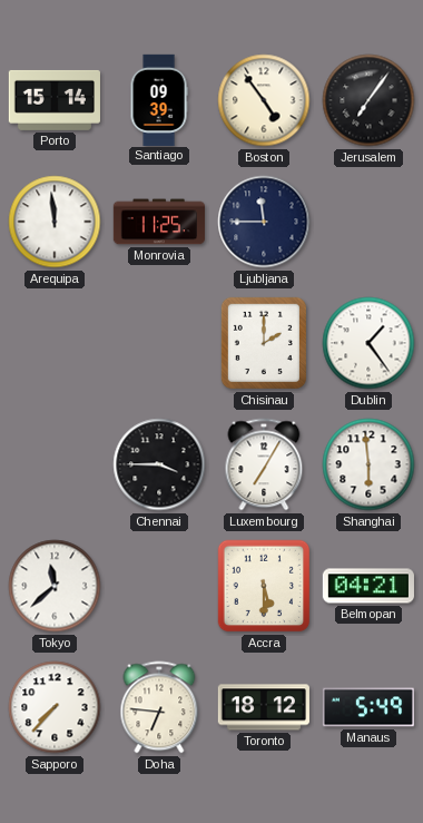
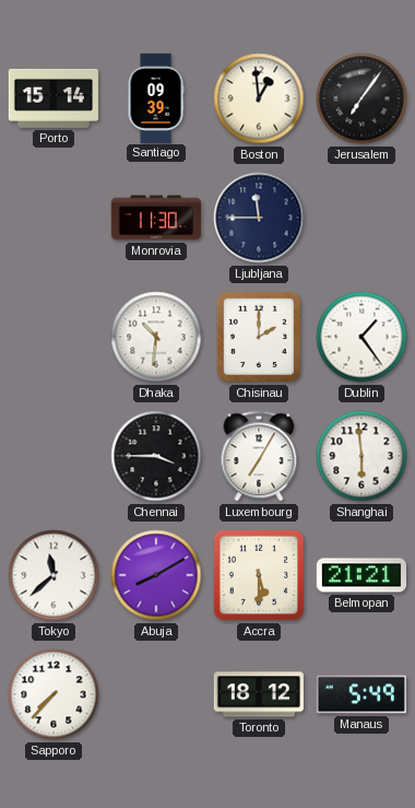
Boston: 4:54 -> 12:59
Arequipa: 11:59 -> none
Monrovia: 11:25 -> 11:30
Dhaka: none -> 10:31
Abuja: none -> 8:10
Belmopan: 04:21 -> 21:21
Doha: 6:46 -> none
